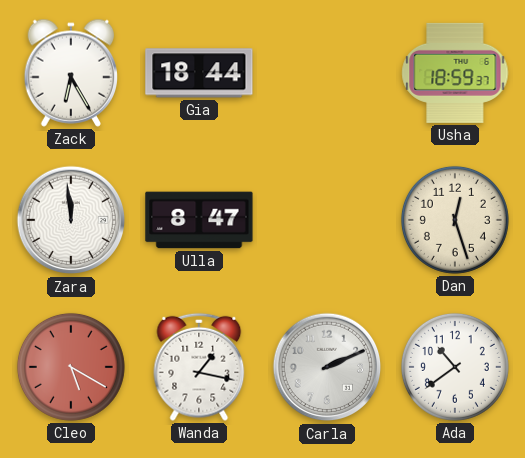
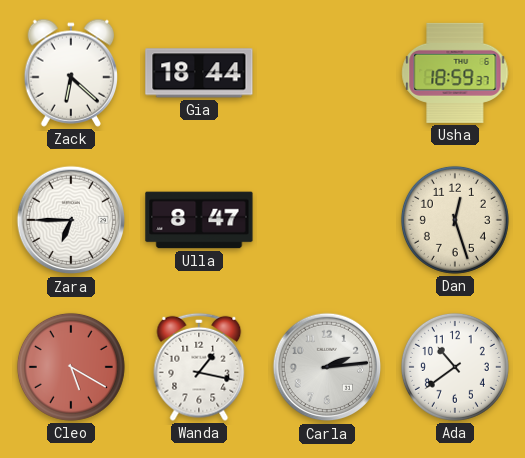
Zack: 6:25 -> 6:22
Zara: 11:59 -> 6:45
Carla: 2:11 -> 2:14
